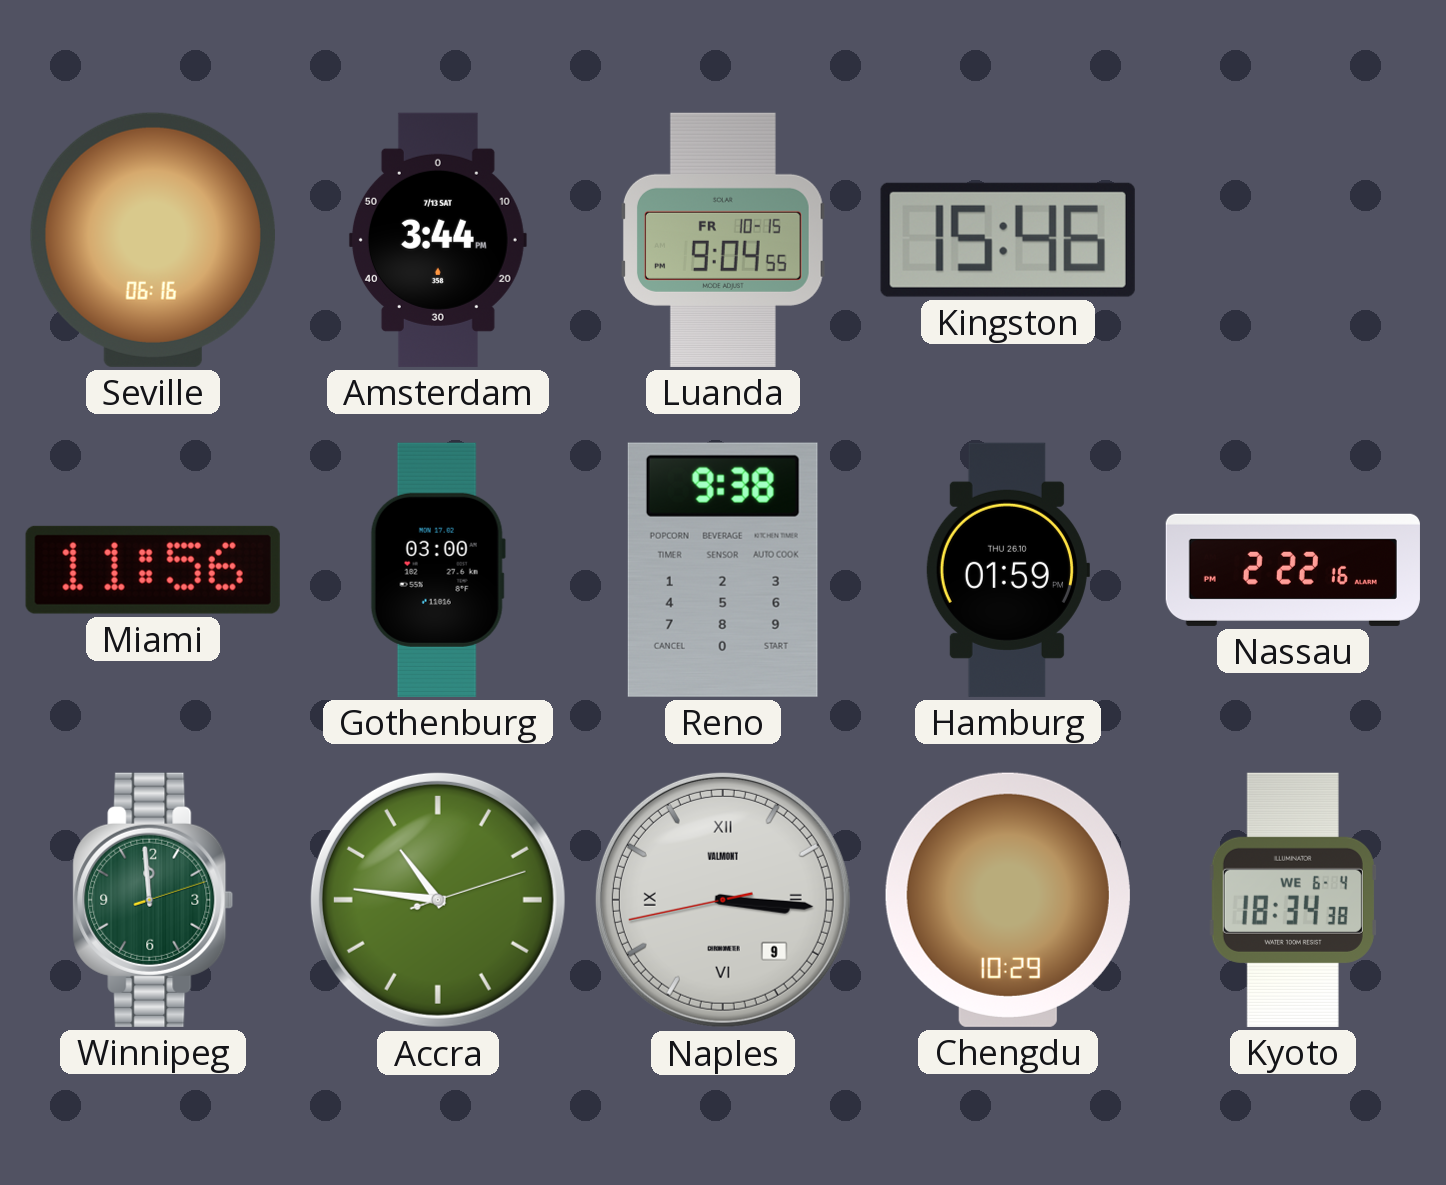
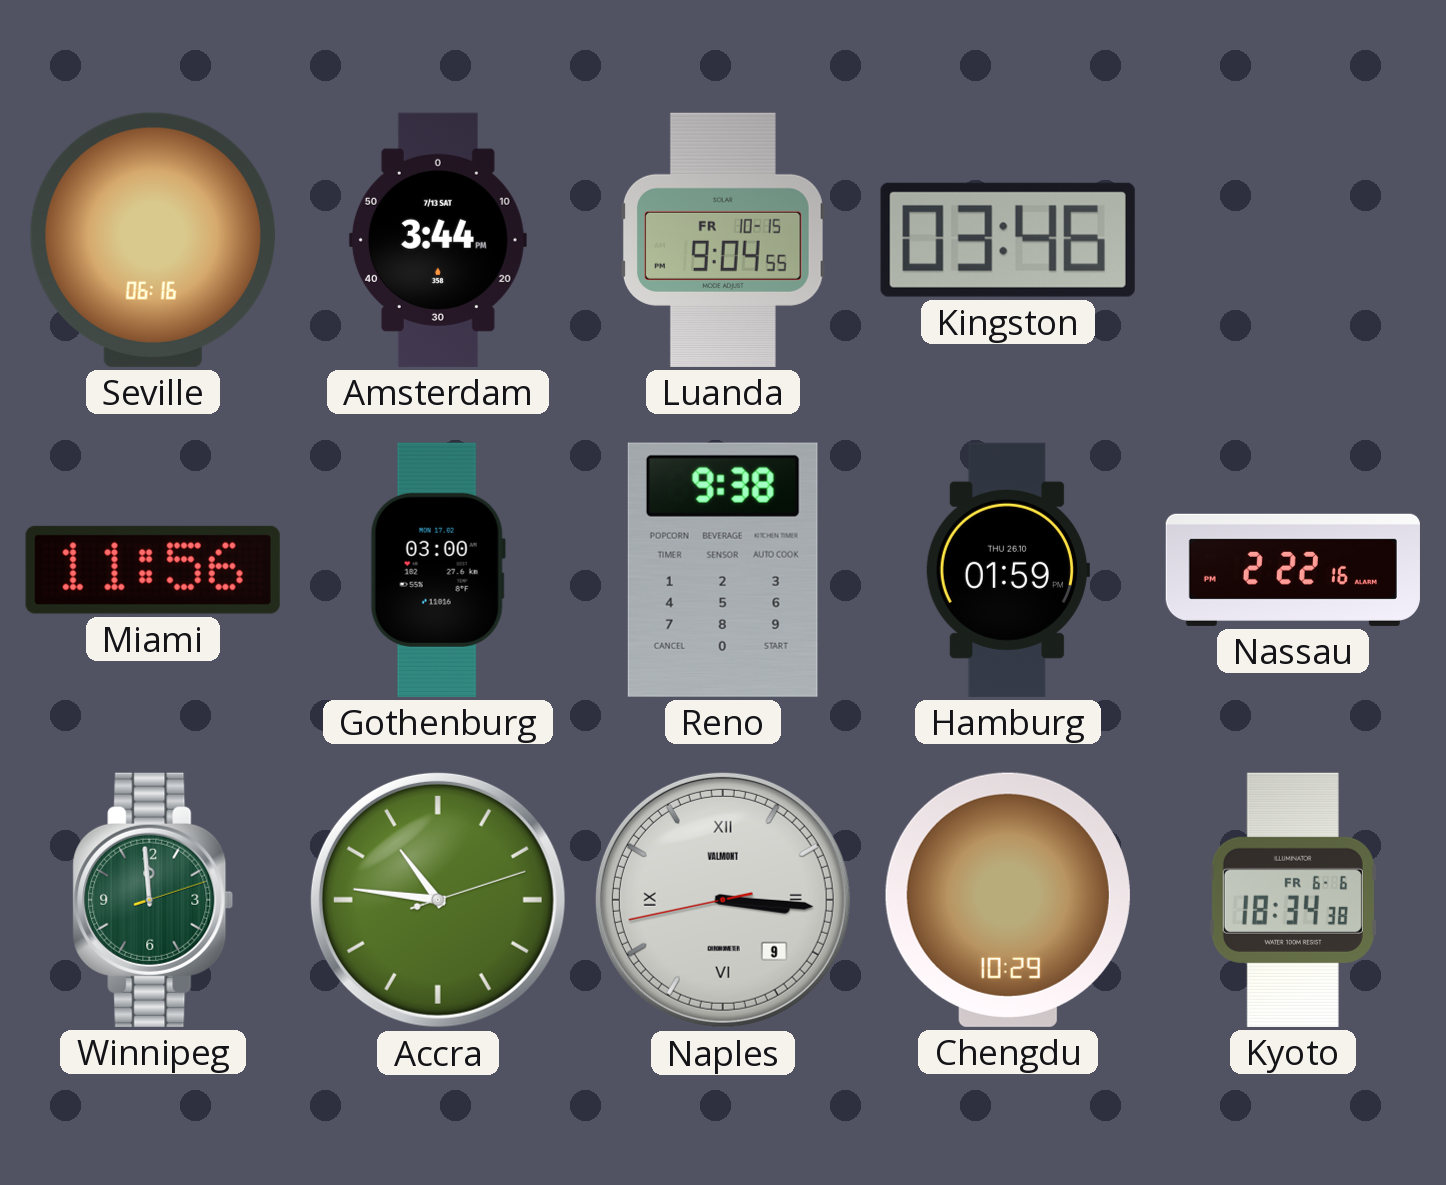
Kingston: 15:46 -> 03:46
Kyoto date: WE 6-4 -> FR 6-6
